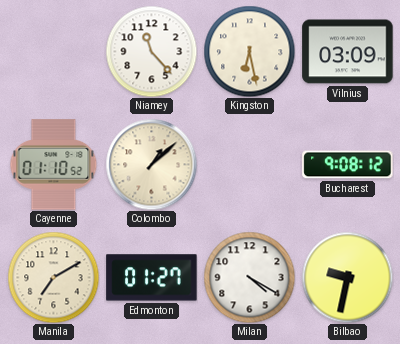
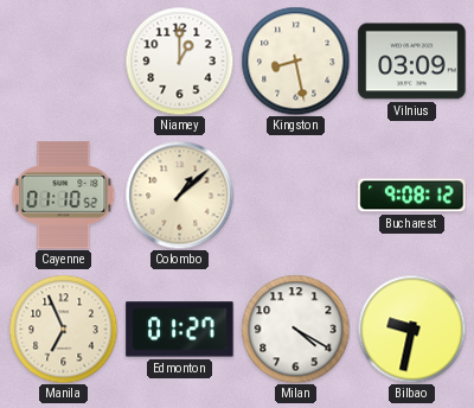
Niamey: 11:23 -> 1:00
Kingston: 6:28 -> 8:28
Manila: 7:10 -> 6:56
